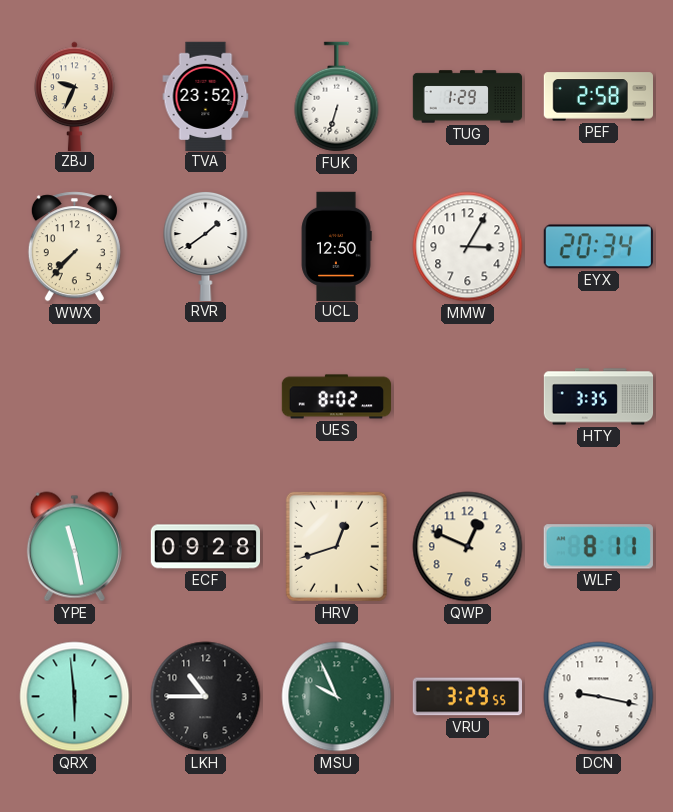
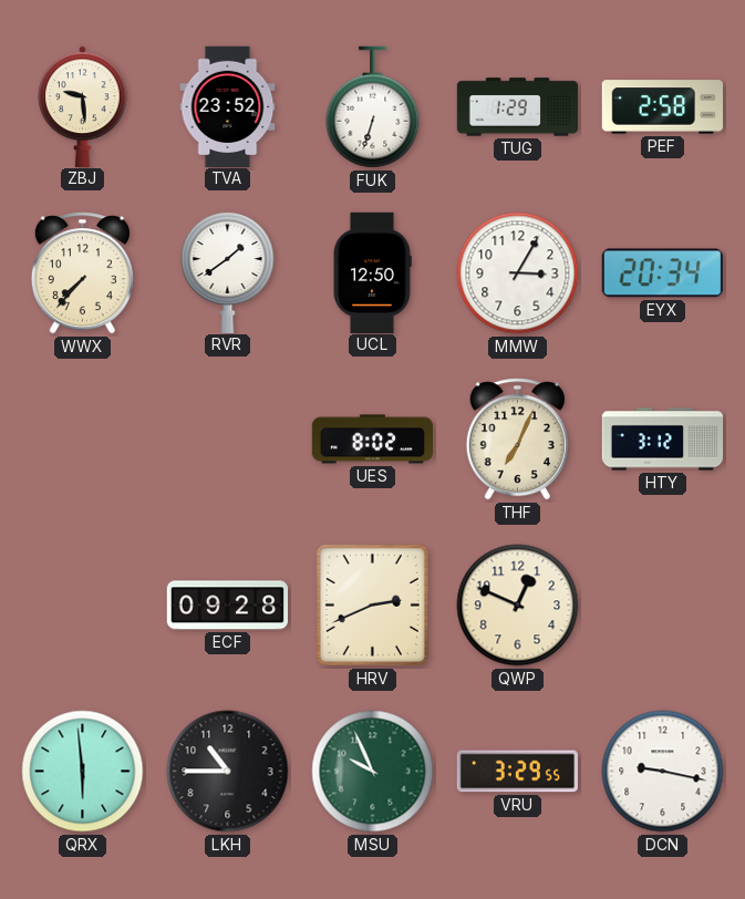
ZBJ: 9:34 -> 9:29
THF: none -> 7:04
HTY: 3:35 -> 3:12
YPE: 11:28 -> none
HRV: 12:42 -> 2:41
WLF: 8:11 -> none
